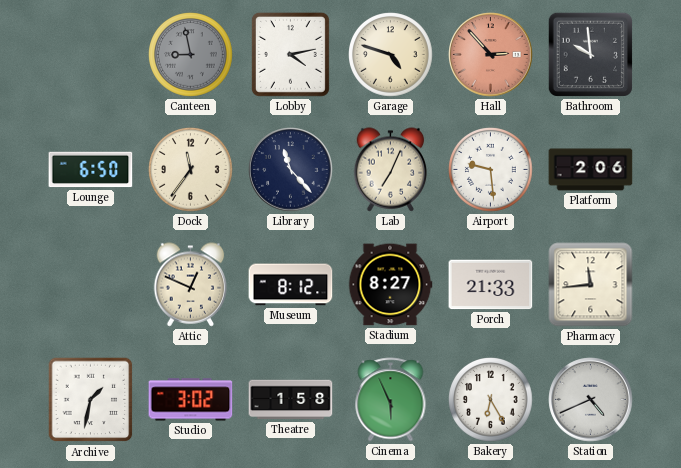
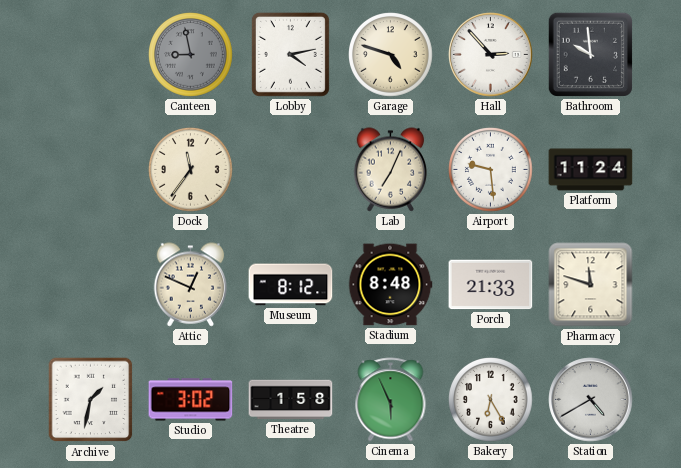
Hall dial: salmon -> white
Lounge: 6:50 -> none
Library: 11:23 -> none
Platform: 2:06 -> 11:24
Stadium: 8:27 -> 8:48
Pharmacy: 11:44 -> 11:48
Station: 4:41 -> 4:40
